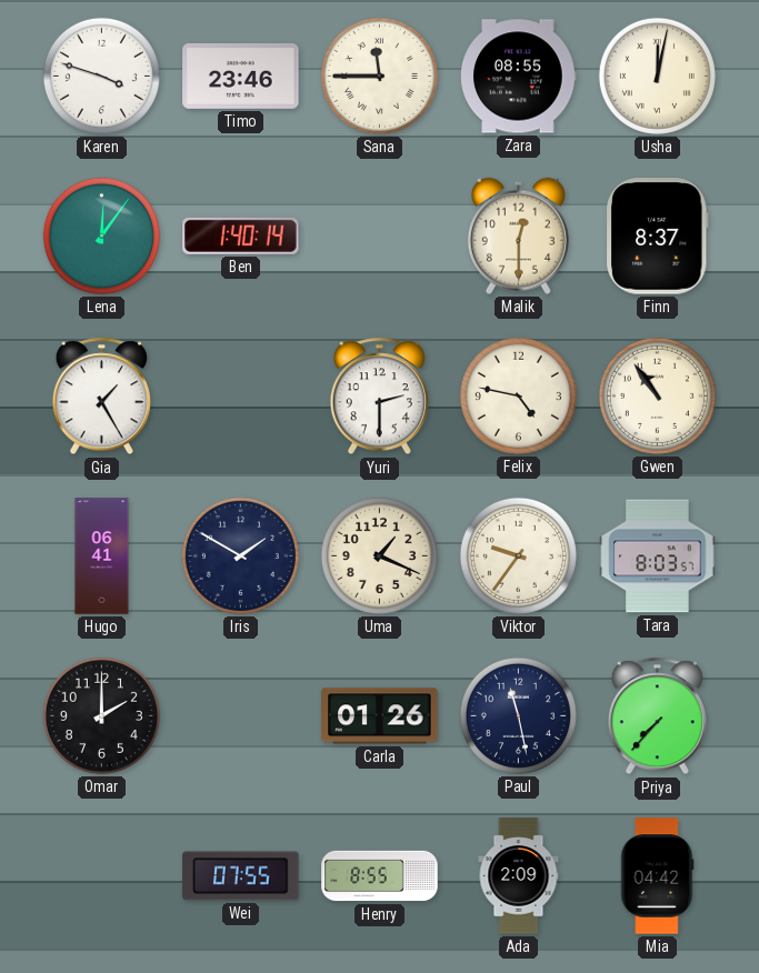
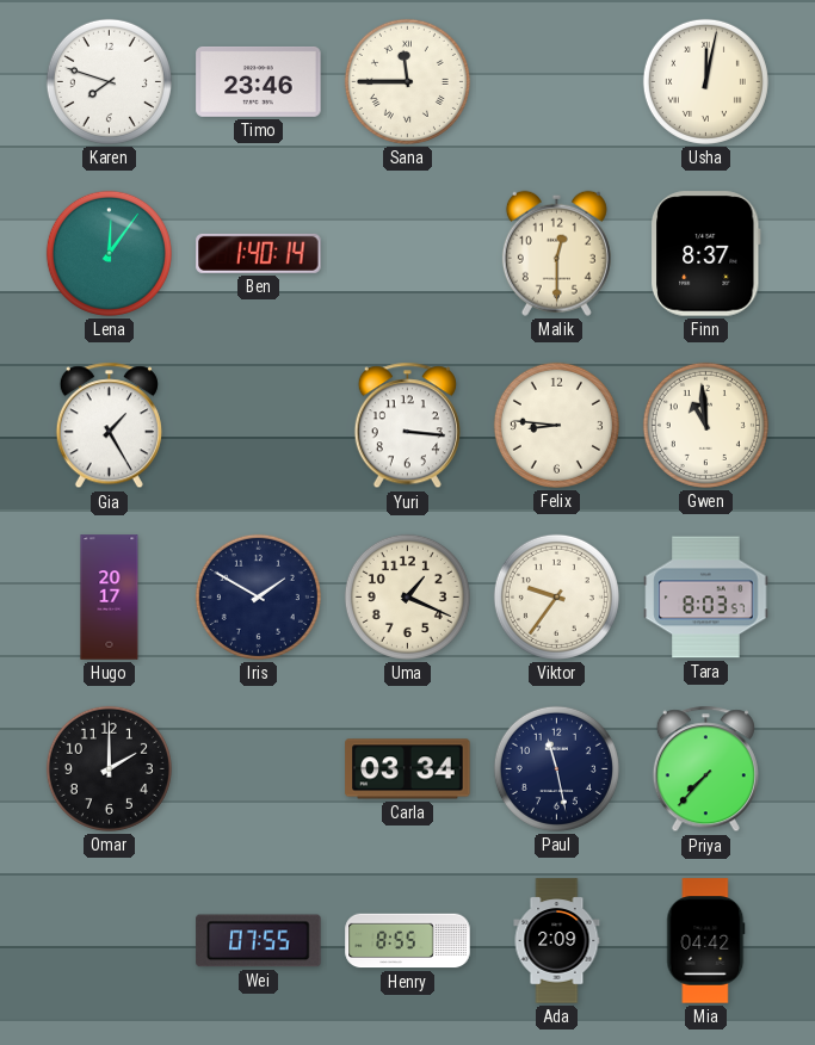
Karen: 3:48 -> 7:48
Zara: 08:55 -> none
Yuri: 2:30 -> 3:16
Felix: 4:47 -> 8:46
Gwen: 10:54 -> 10:59
Hugo: 06:41 -> 20:17
Carla: 01:26 -> 03:34
